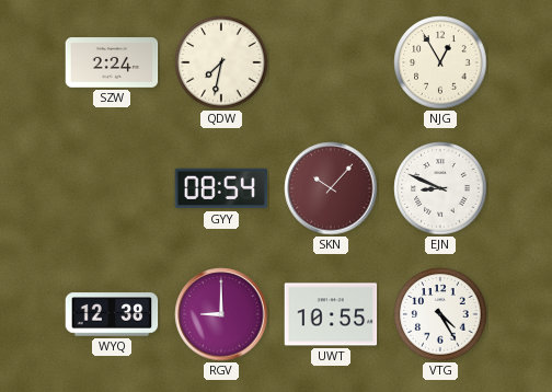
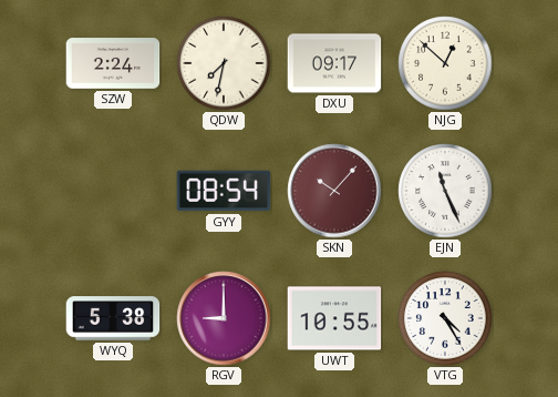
DXU: none -> 09:17
NJG: 12:55 -> 12:52
EJN: 8:49 -> 11:26
WYQ: 12:38 -> 5:38
